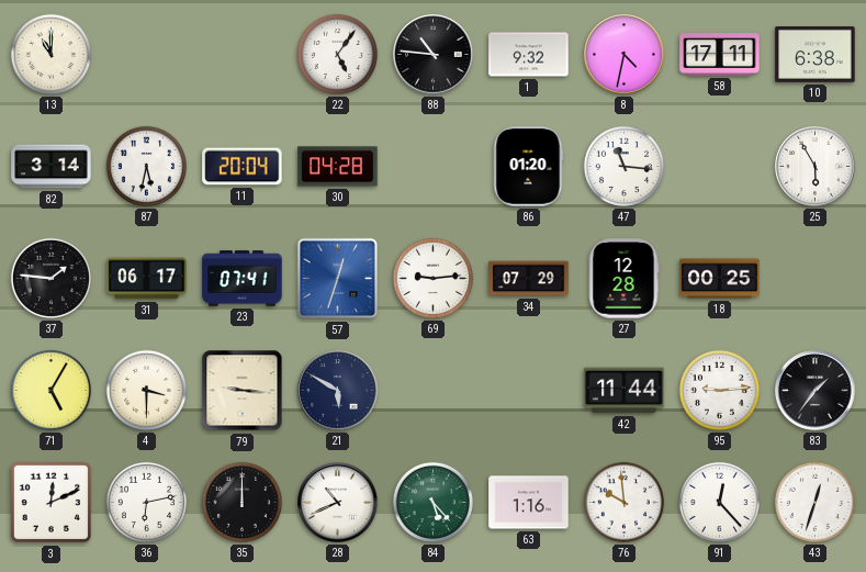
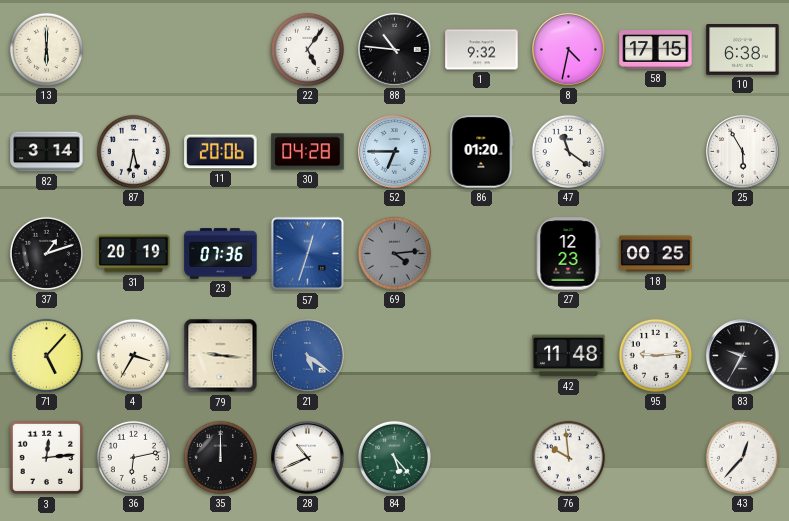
13: 11:00 -> 6:00
58: 17:11 -> 17:15
11: 20:04 -> 20:06
52: none -> 6:45
47: 11:16 -> 11:21
37: 1:46 -> 1:12
31: 06:17 -> 20:19
23: 07:41 -> 07:36
69: 9:14 -> 4:14
69 dial: white -> grey
34: 07:29 -> none
27: 12:28 -> 12:23
71: 5:05 -> 5:07
4: 3:30 -> 3:35
21: 5:50 -> 5:21
21 dial: navy -> blue
42: 11:44 -> 11:48
83: 1:36 -> 9:35
3: 12:11 -> 12:14
63: 1:16 -> none
91: 12:23 -> none
43: 12:33 -> 12:37
